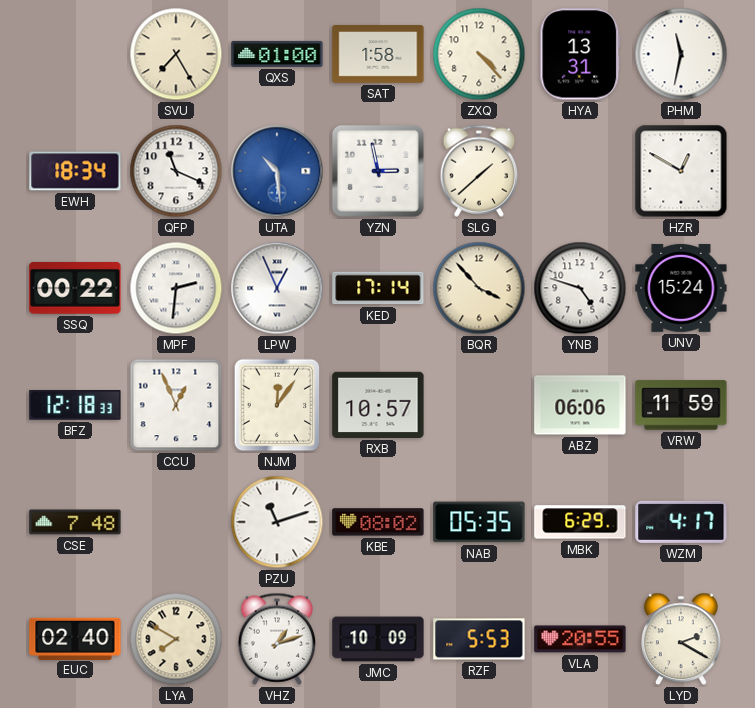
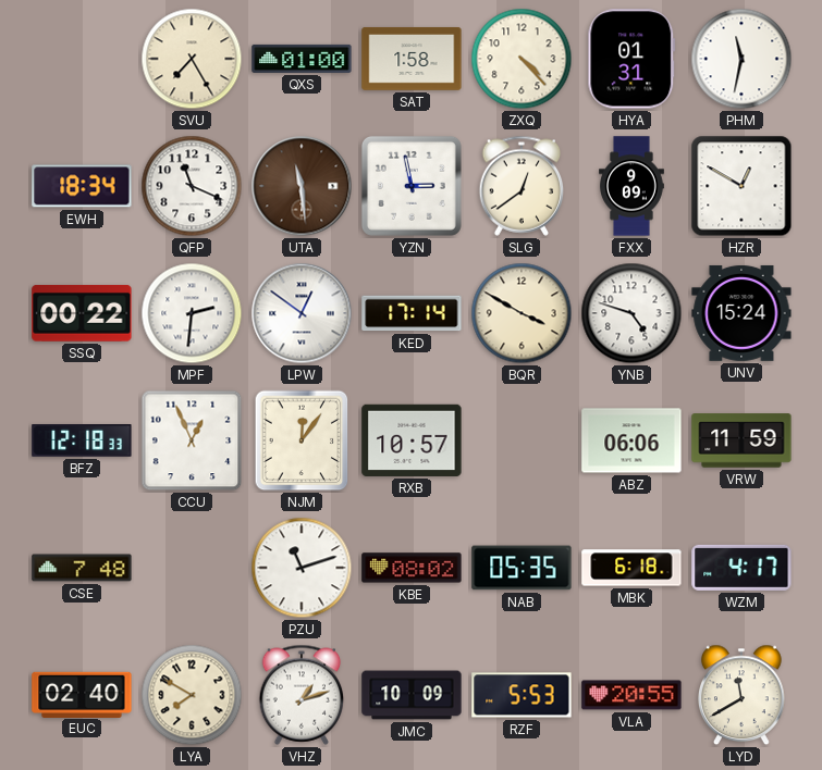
HYA: 13:31 -> 01:31
UTA: 10:29 -> 11:29
UTA dial: blue -> brown
SLG: 1:38 -> 12:39
FXX: none -> 9:09
LPW: 12:56 -> 12:51
BQR: 3:53 -> 3:50
MBK: 6:29 -> 6:18
LYD: 2:20 -> 11:40
